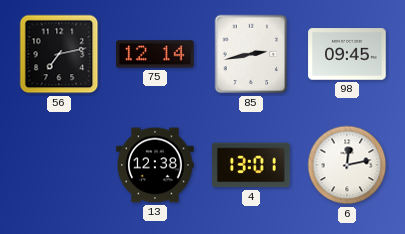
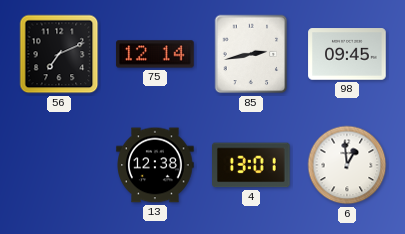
56: 7:13 -> 7:11
6: 12:13 -> 12:59
